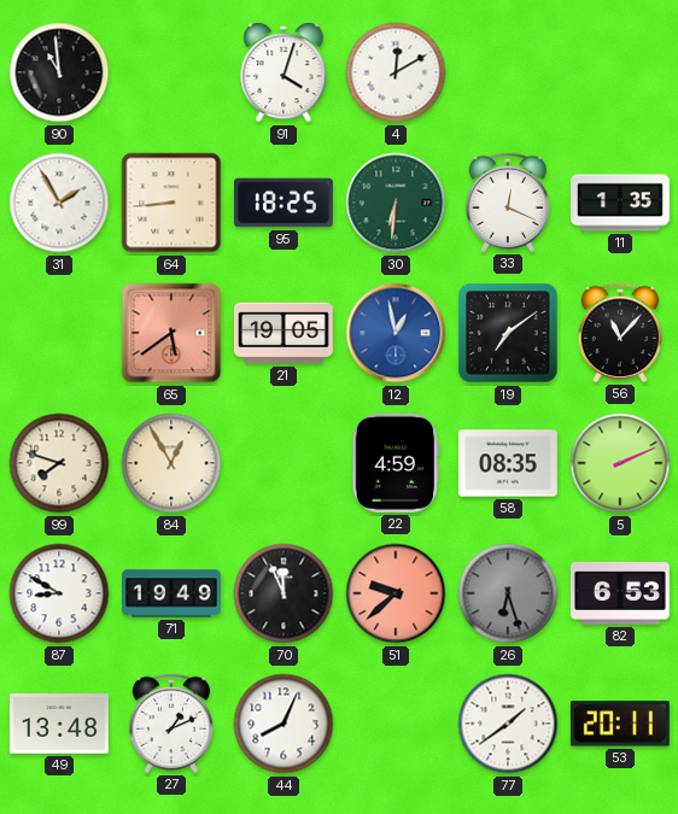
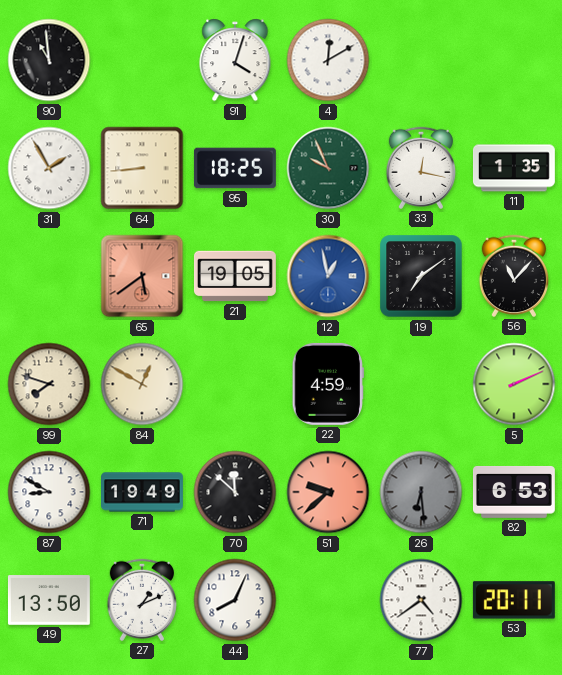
30: 6:31 -> 9:56
33: 12:19 -> 12:17
84: 12:55 -> 12:50
58: 08:35 -> none
70: 11:56 -> 11:52
26: 6:27 -> 6:29
49: 13:48 -> 13:50
77: 1:39 -> 4:39
